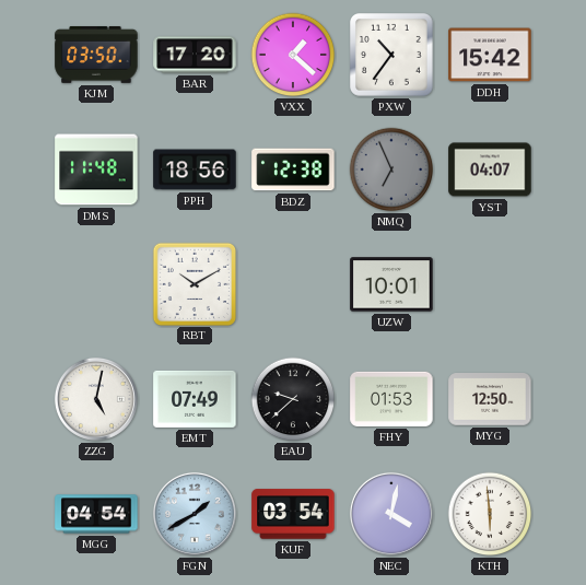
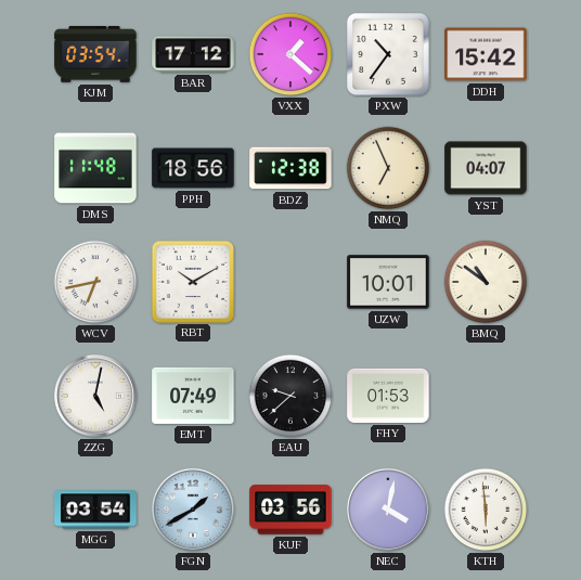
KJM: 03:50 -> 03:54
BAR: 17:20 -> 17:12
NMQ dial: grey -> cream
WCV: none -> 6:43
BMQ: none -> 10:51
MYG: 12:50 -> none
MGG: 04:54 -> 03:54
KUF: 03:54 -> 03:56
